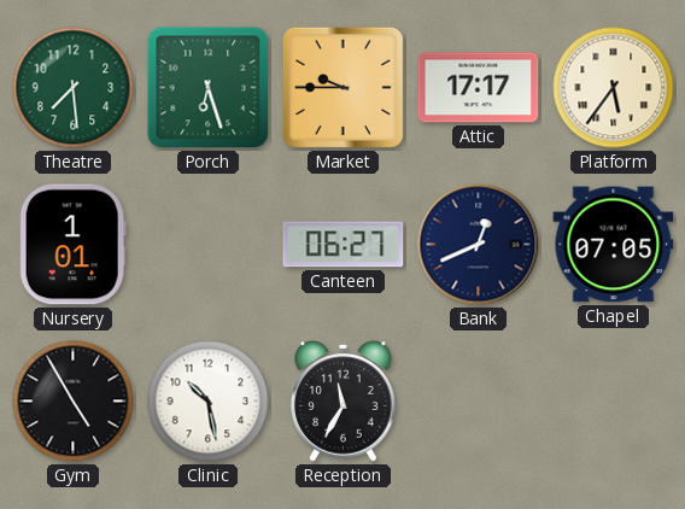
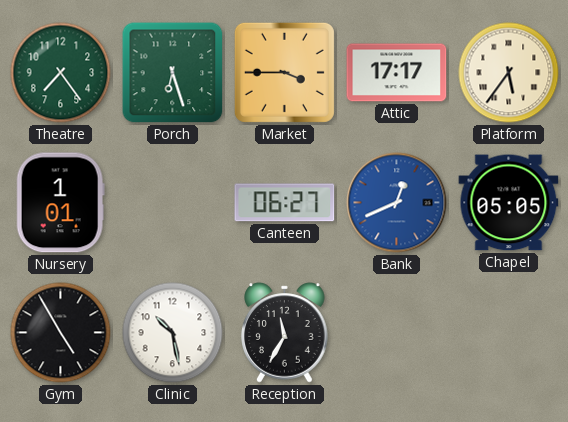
Theatre: 7:29 -> 7:24
Market: 9:45 -> 3:45
Bank dial: navy -> blue
Chapel: 07:05 -> 05:05
